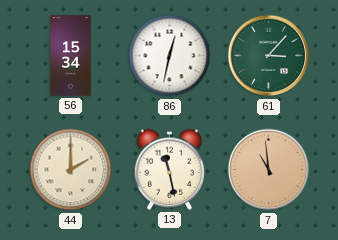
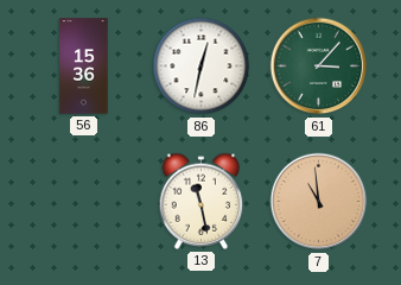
56: 15:34 -> 15:36
44: 2:00 -> none
